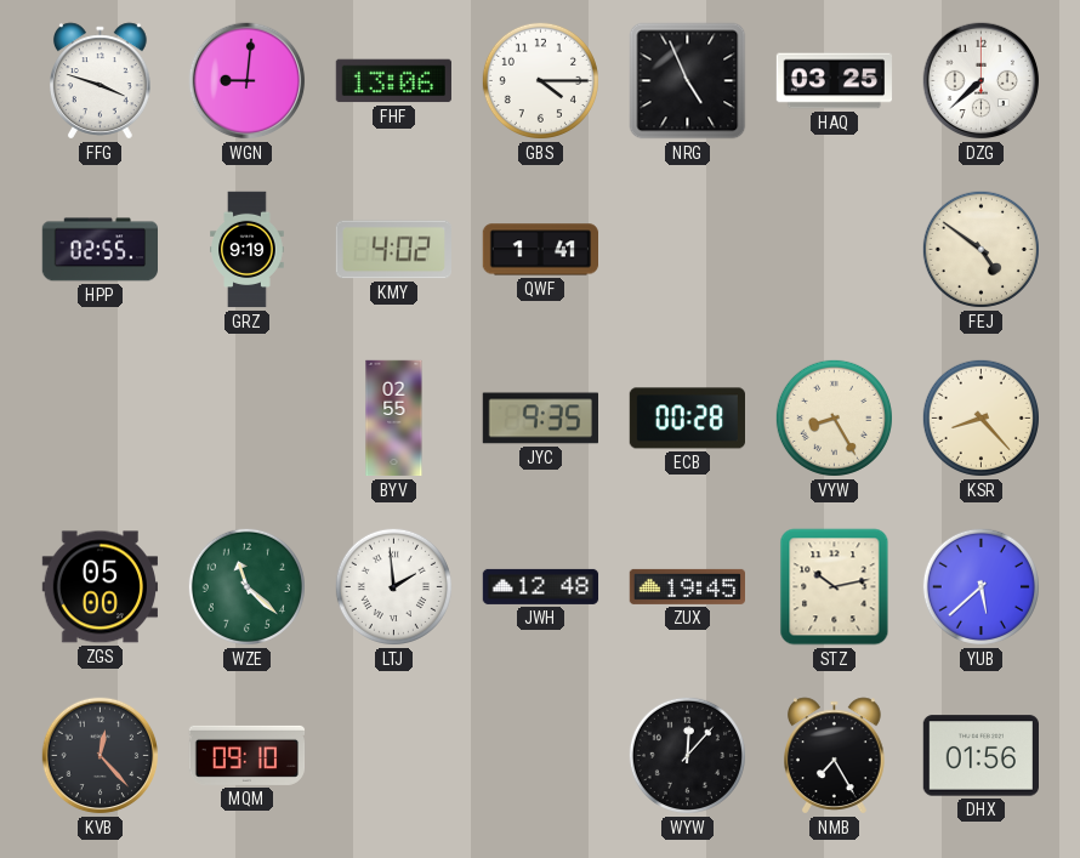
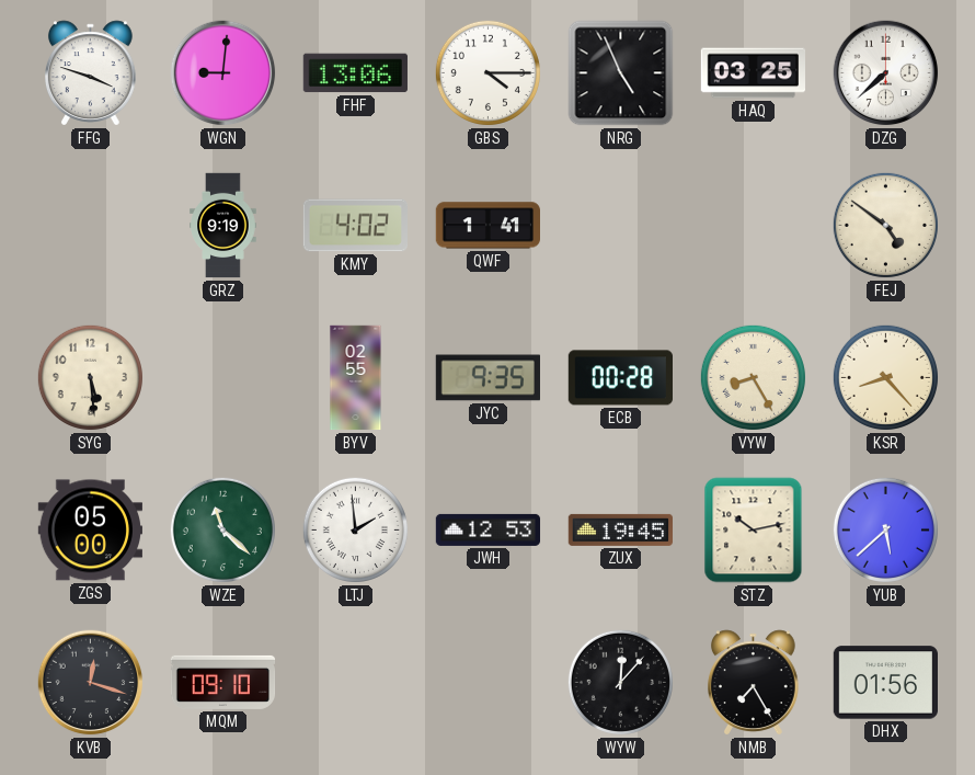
HPP: 02:55 -> none
SYG: none -> 5:29
JWH: 12:48 -> 12:53
KVB: 12:23 -> 12:18
